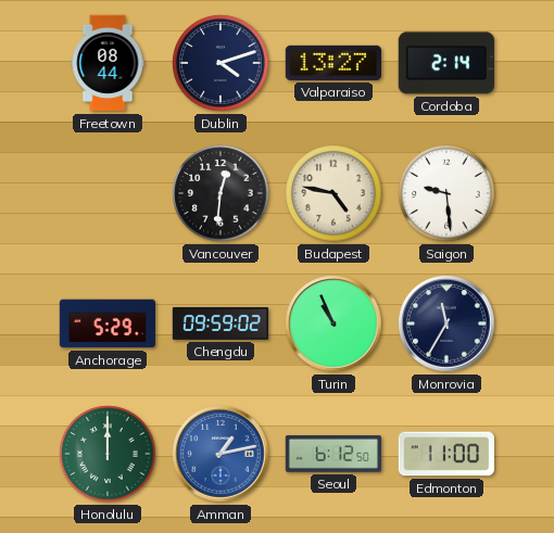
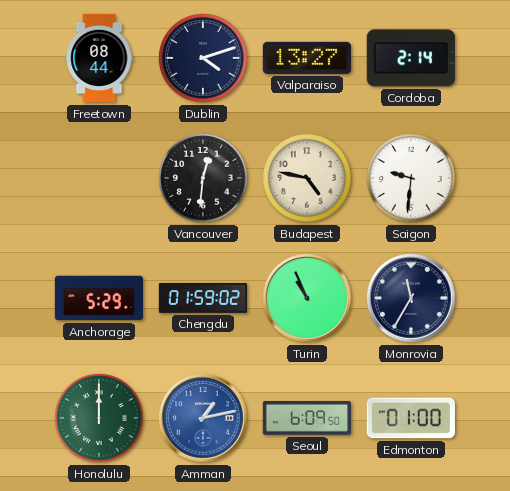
Saigon: 9:29 -> 9:31
Chengdu: 09:59 -> 01:59
Seoul: 6:12 -> 6:09
Edmonton: 11:00 -> 01:00
